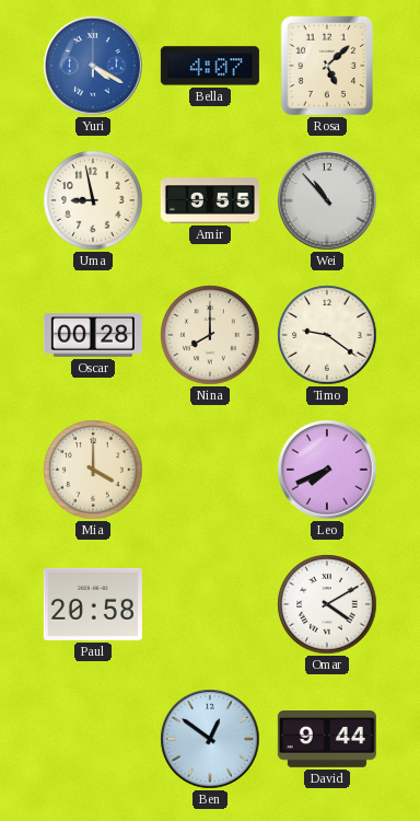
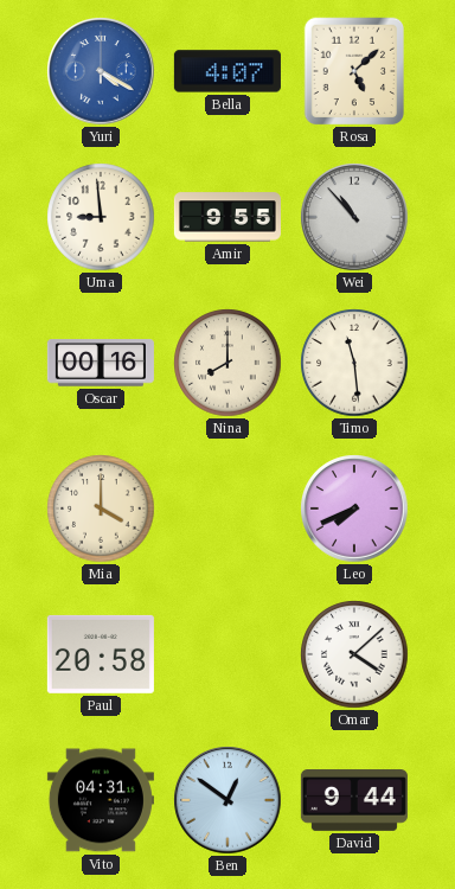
Uma: 8:58 -> 8:59
Oscar: 00:28 -> 00:16
Timo: 9:21 -> 11:29
Omar: 4:10 -> 4:08
Vito: none -> 04:31
